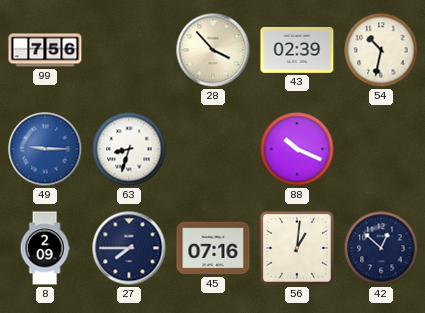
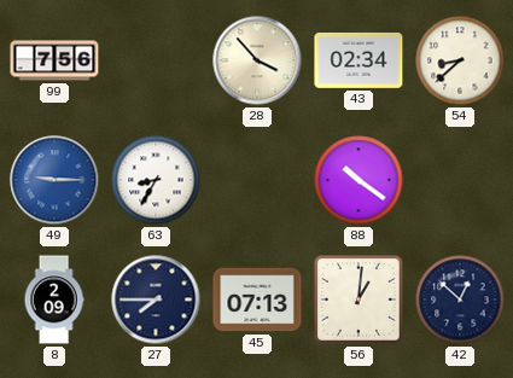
43: 02:39 -> 02:34
54: 10:32 -> 8:38
63: 8:33 -> 8:35
88: 10:19 -> 10:21
45: 07:16 -> 07:13
